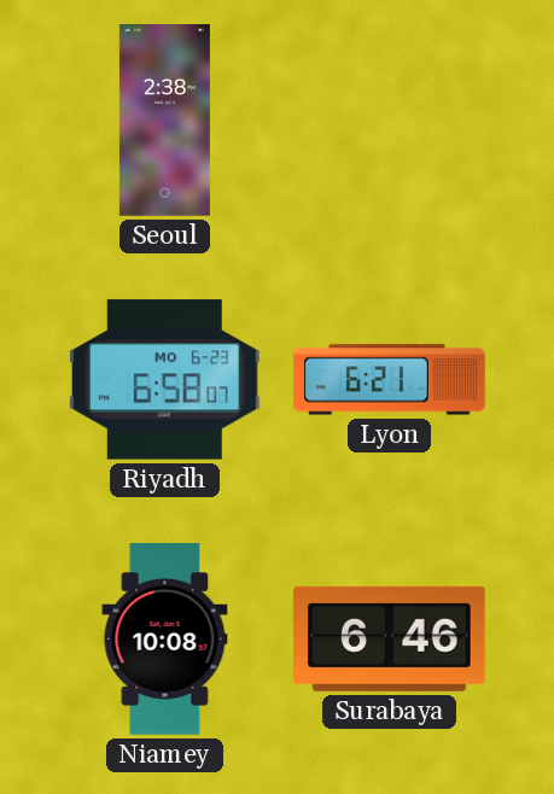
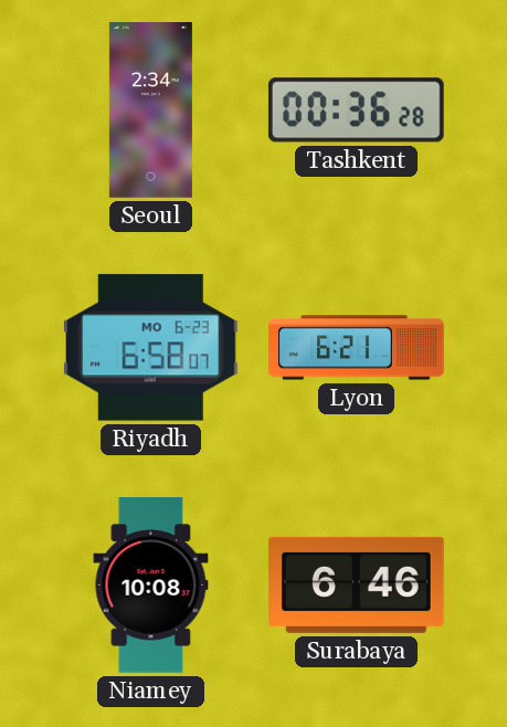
Seoul: 2:38 -> 2:34
Tashkent: none -> 00:36
